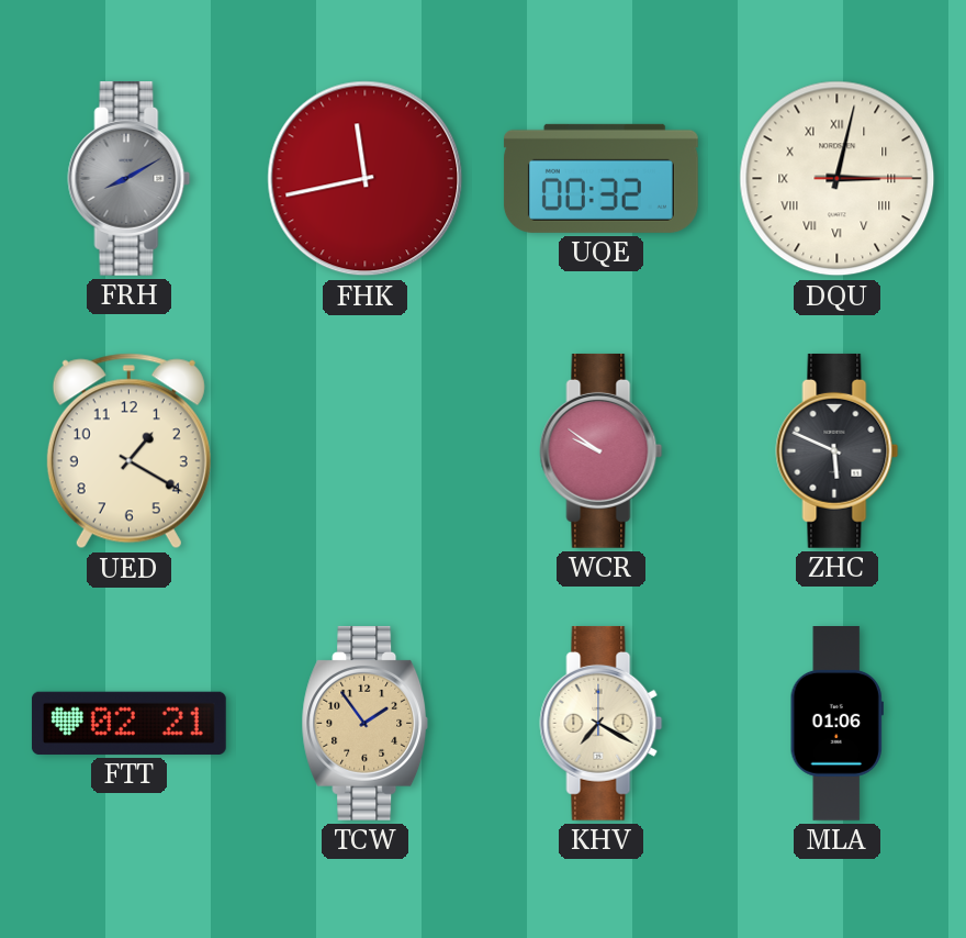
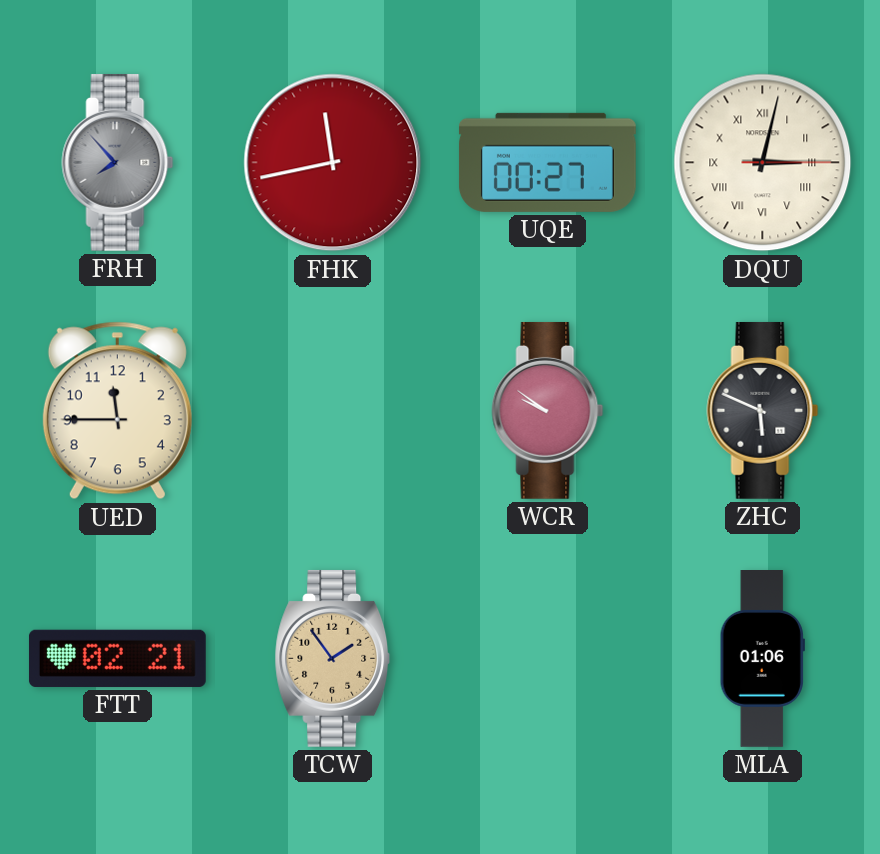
FRH: 8:10 -> 7:53
UQE: 00:32 -> 00:27
UED: 1:20 -> 11:45
KHV: 7:20 -> none
